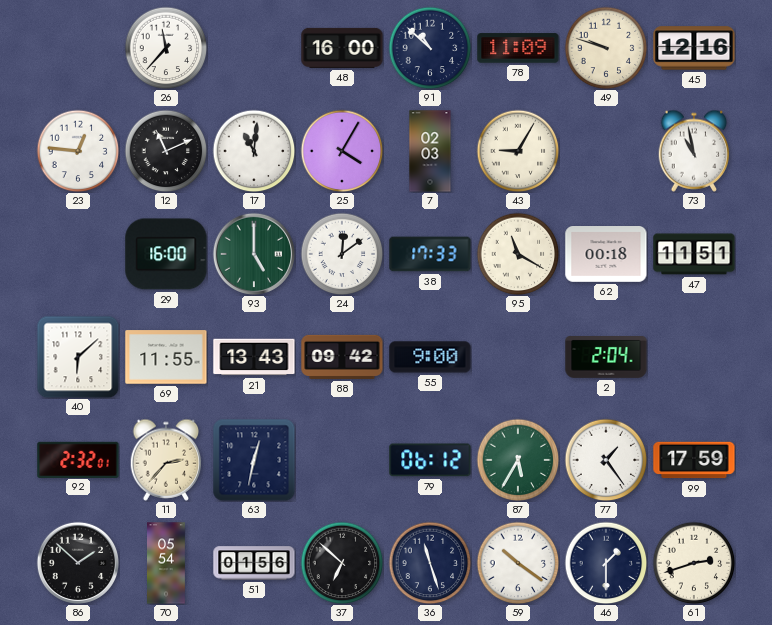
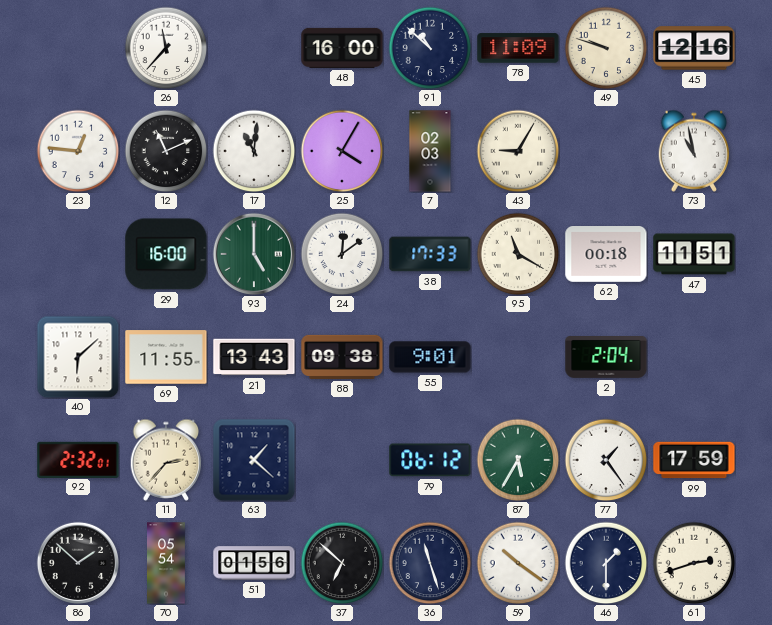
88: 09:42 -> 09:38
55: 9:00 -> 9:01
63: 12:32 -> 1:22
